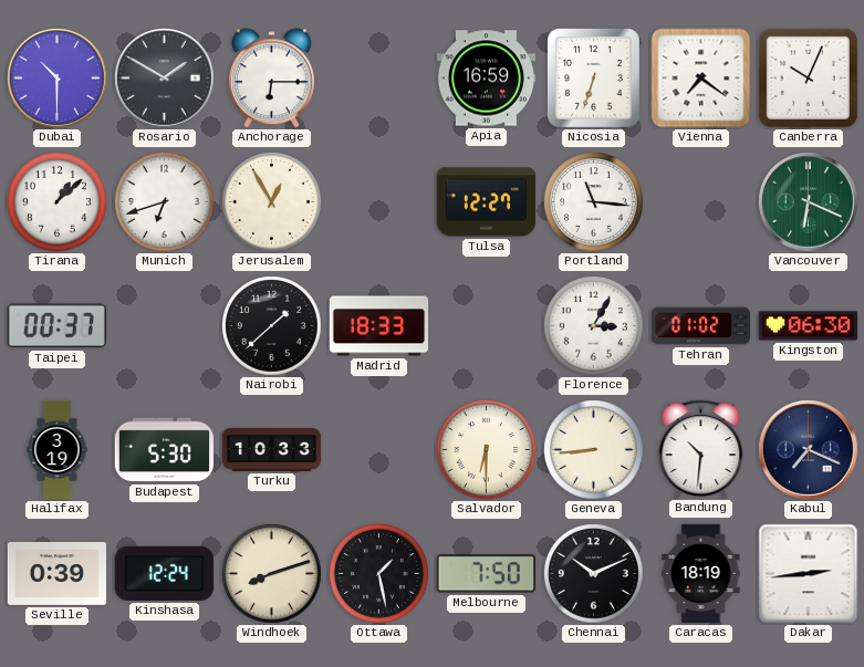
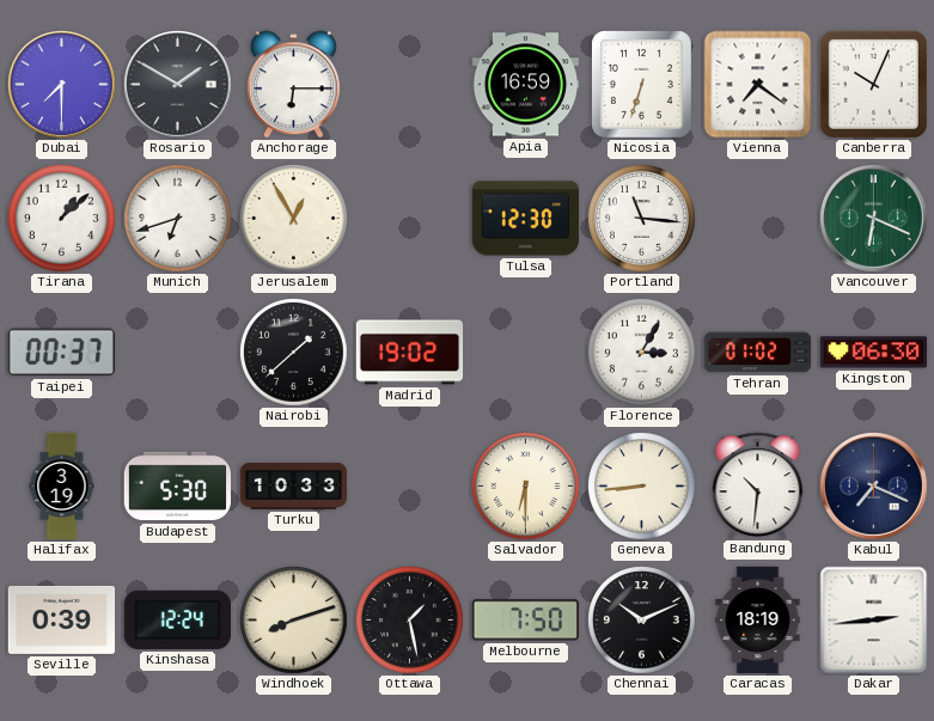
Dubai: 10:30 -> 7:30
Tulsa: 12:27 -> 12:30
Madrid: 18:33 -> 19:02
